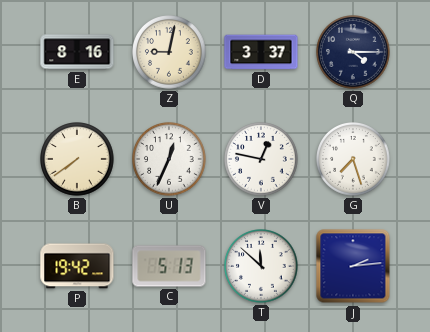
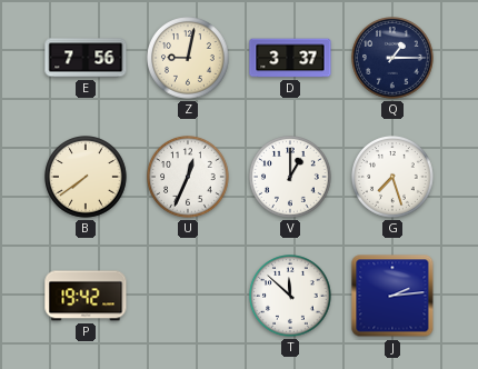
E: 8:16 -> 7:56
Q: 4:15 -> 1:15
V: 12:47 -> 1:00
C: 5:13 -> none
